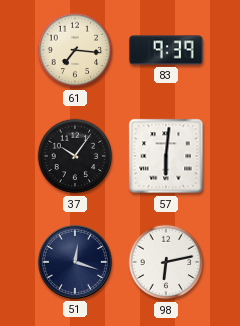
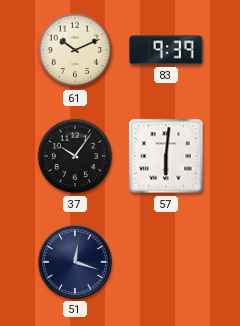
61: 7:16 -> 10:11
98: 6:13 -> none
